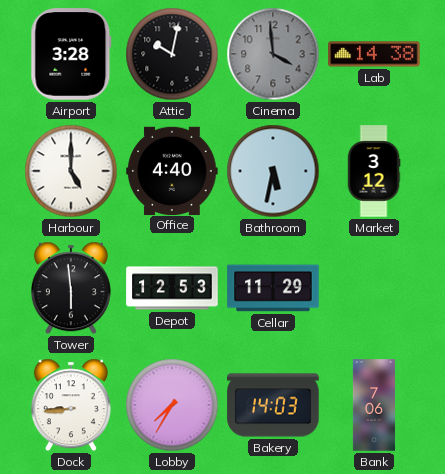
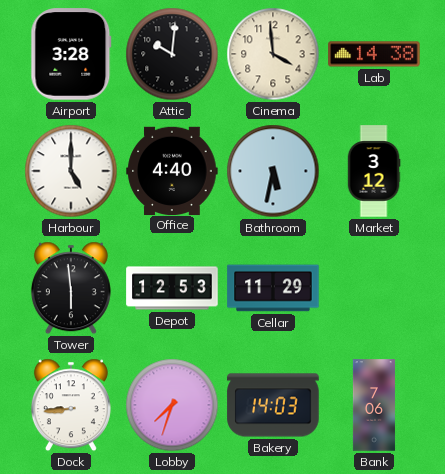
Attic: 10:02 -> 10:01
Cinema dial: grey -> cream
Lobby: 7:35 -> 7:33
